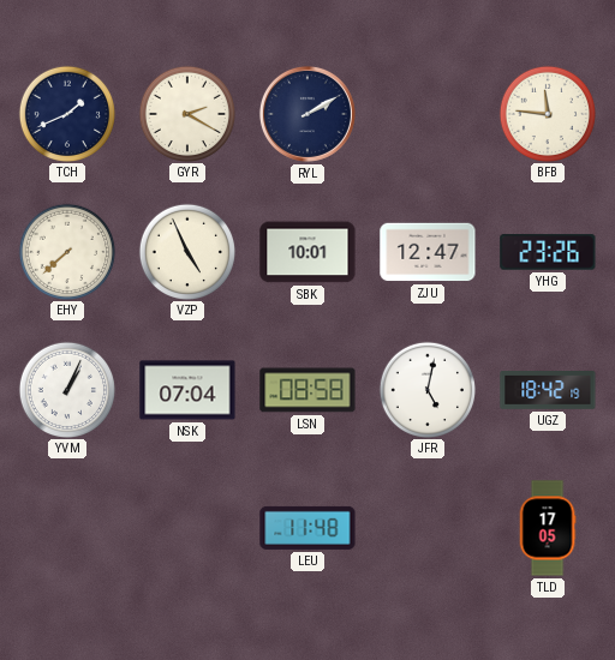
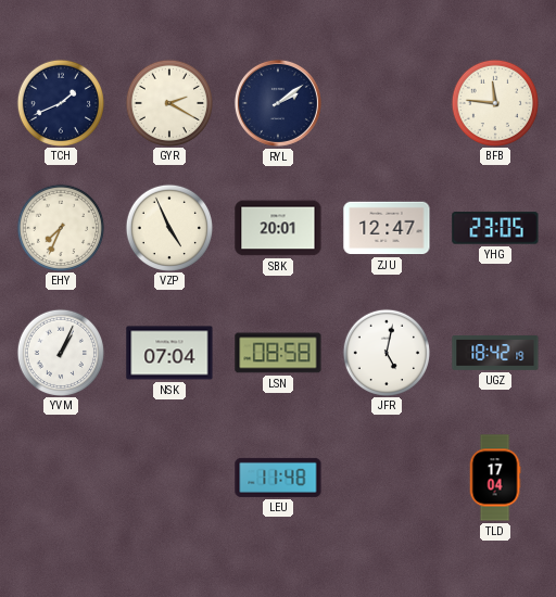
RYL: 2:10 -> 2:09
EHY: 7:38 -> 7:34
SBK: 10:01 -> 20:01
YHG: 23:26 -> 23:05
TLD: 17:05 -> 17:04
